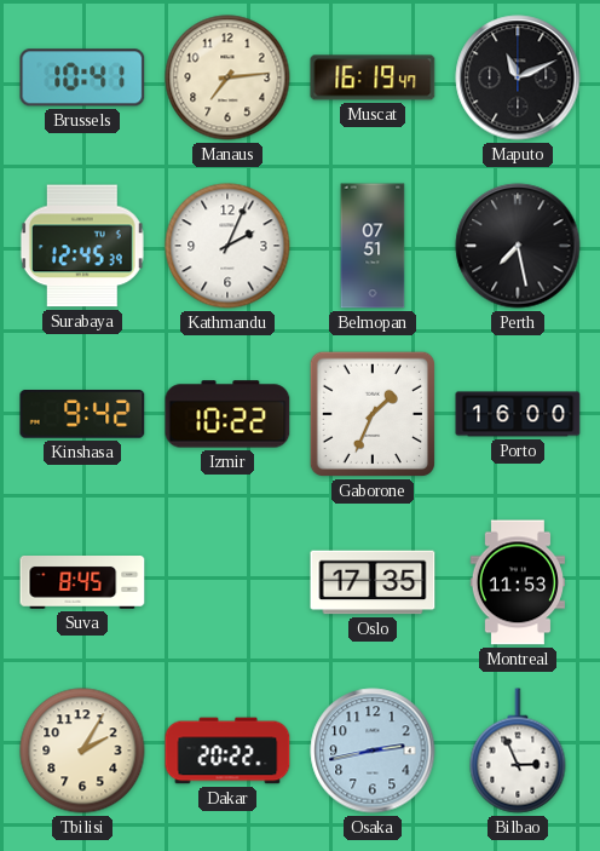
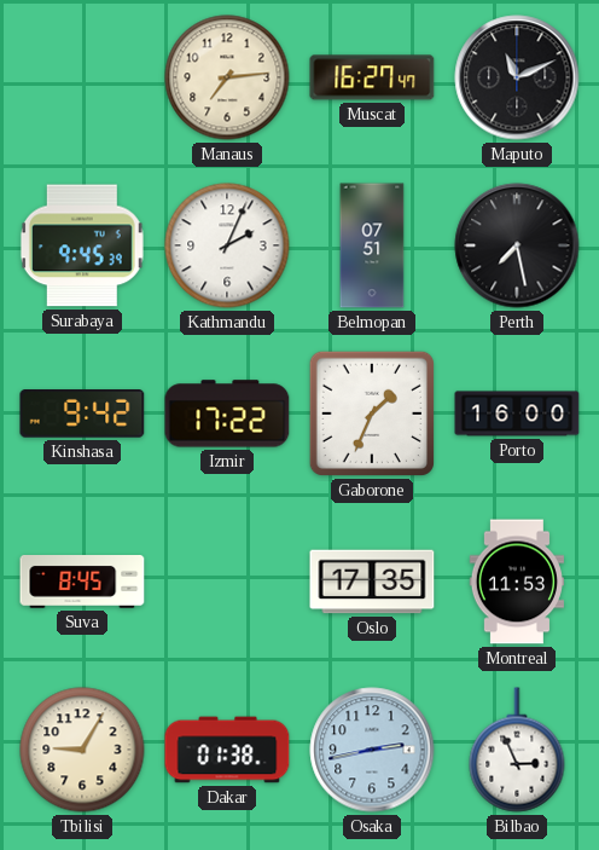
Brussels: 10:41 -> none
Muscat: 16:19 -> 16:27
Surabaya: 12:45 -> 9:45
Izmir: 10:22 -> 17:22
Tbilisi: 2:05 -> 9:05
Dakar: 20:22 -> 01:38
